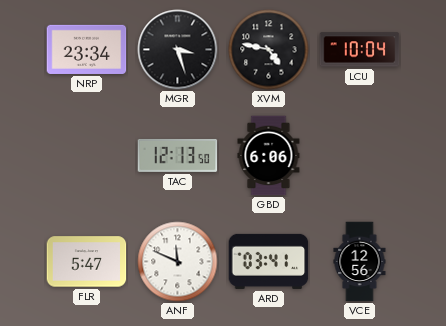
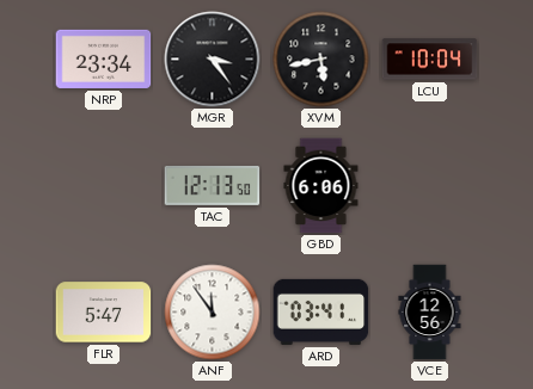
MGR: 3:27 -> 3:24
XVM: 4:47 -> 5:43
ANF: 11:49 -> 11:54
